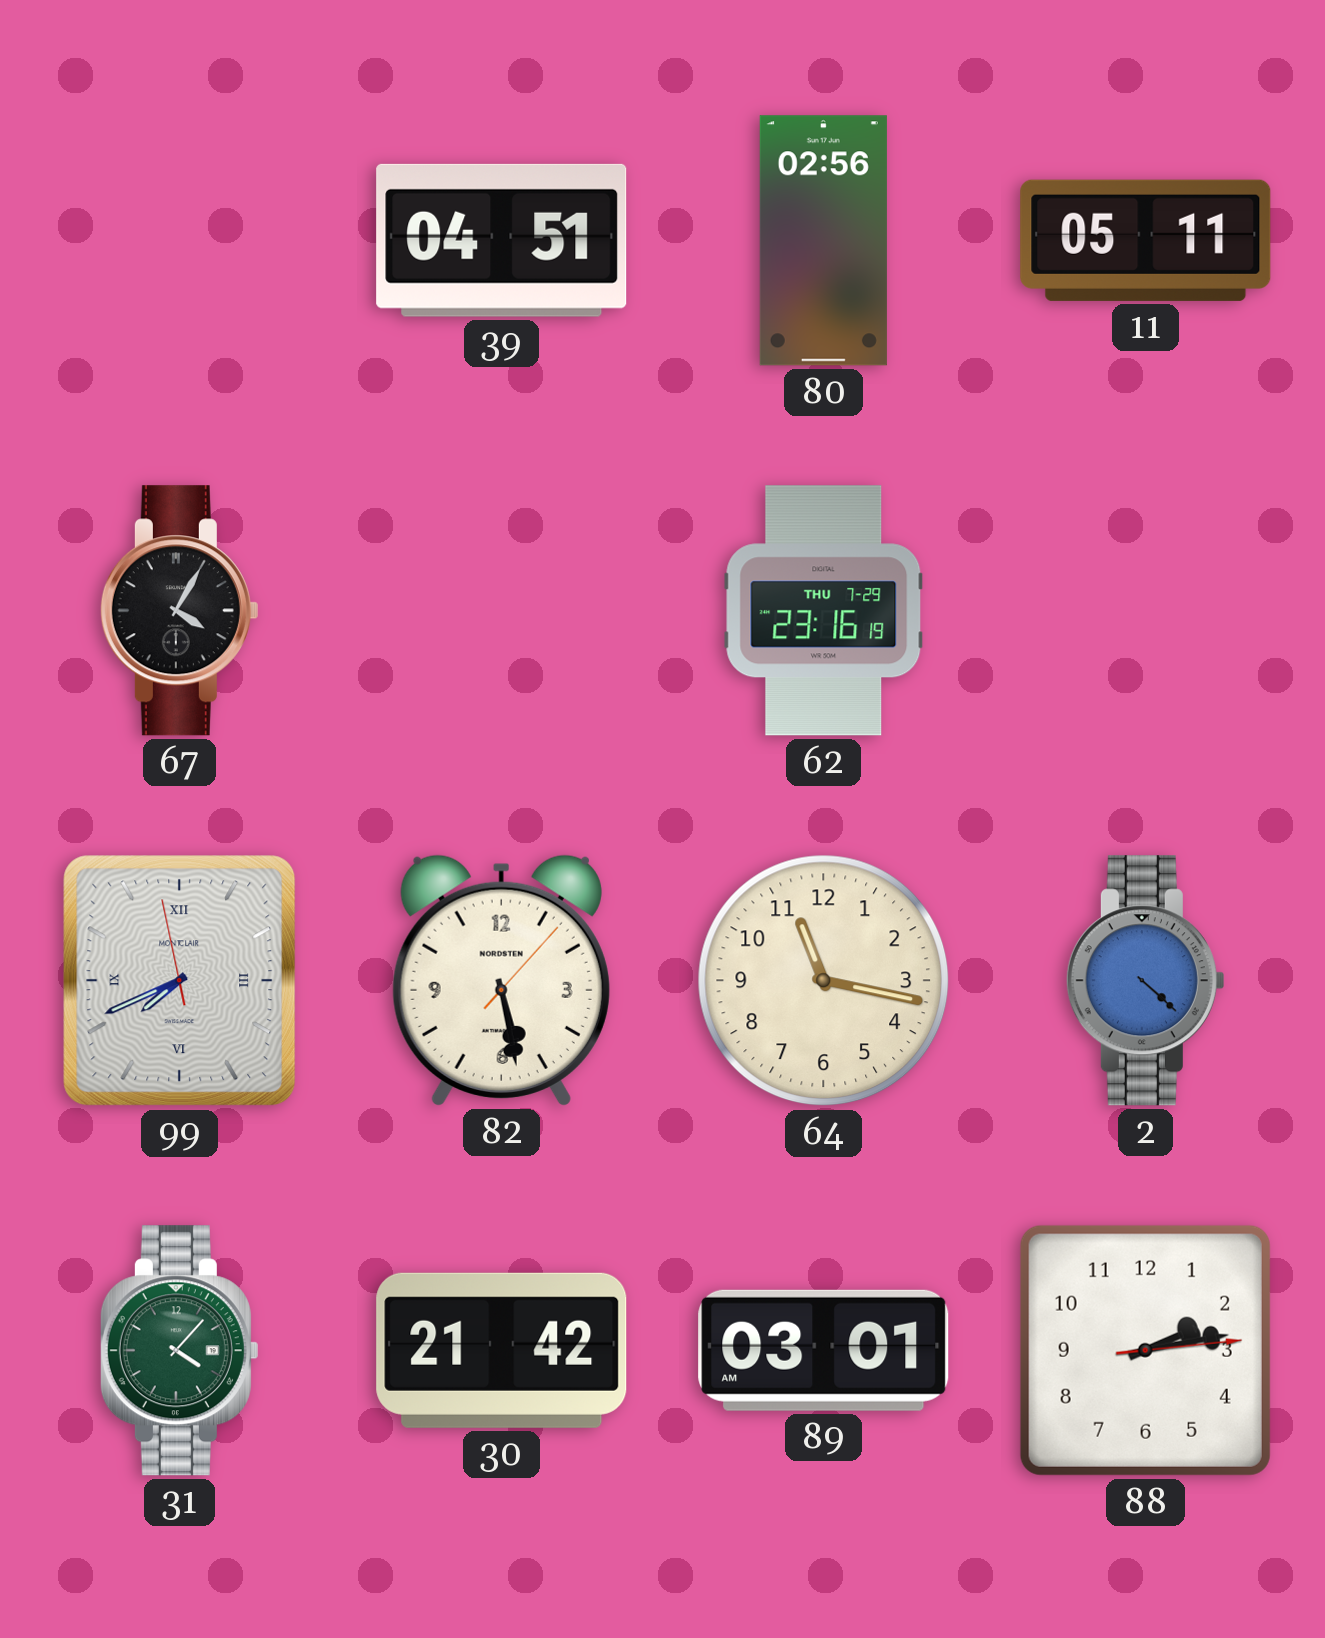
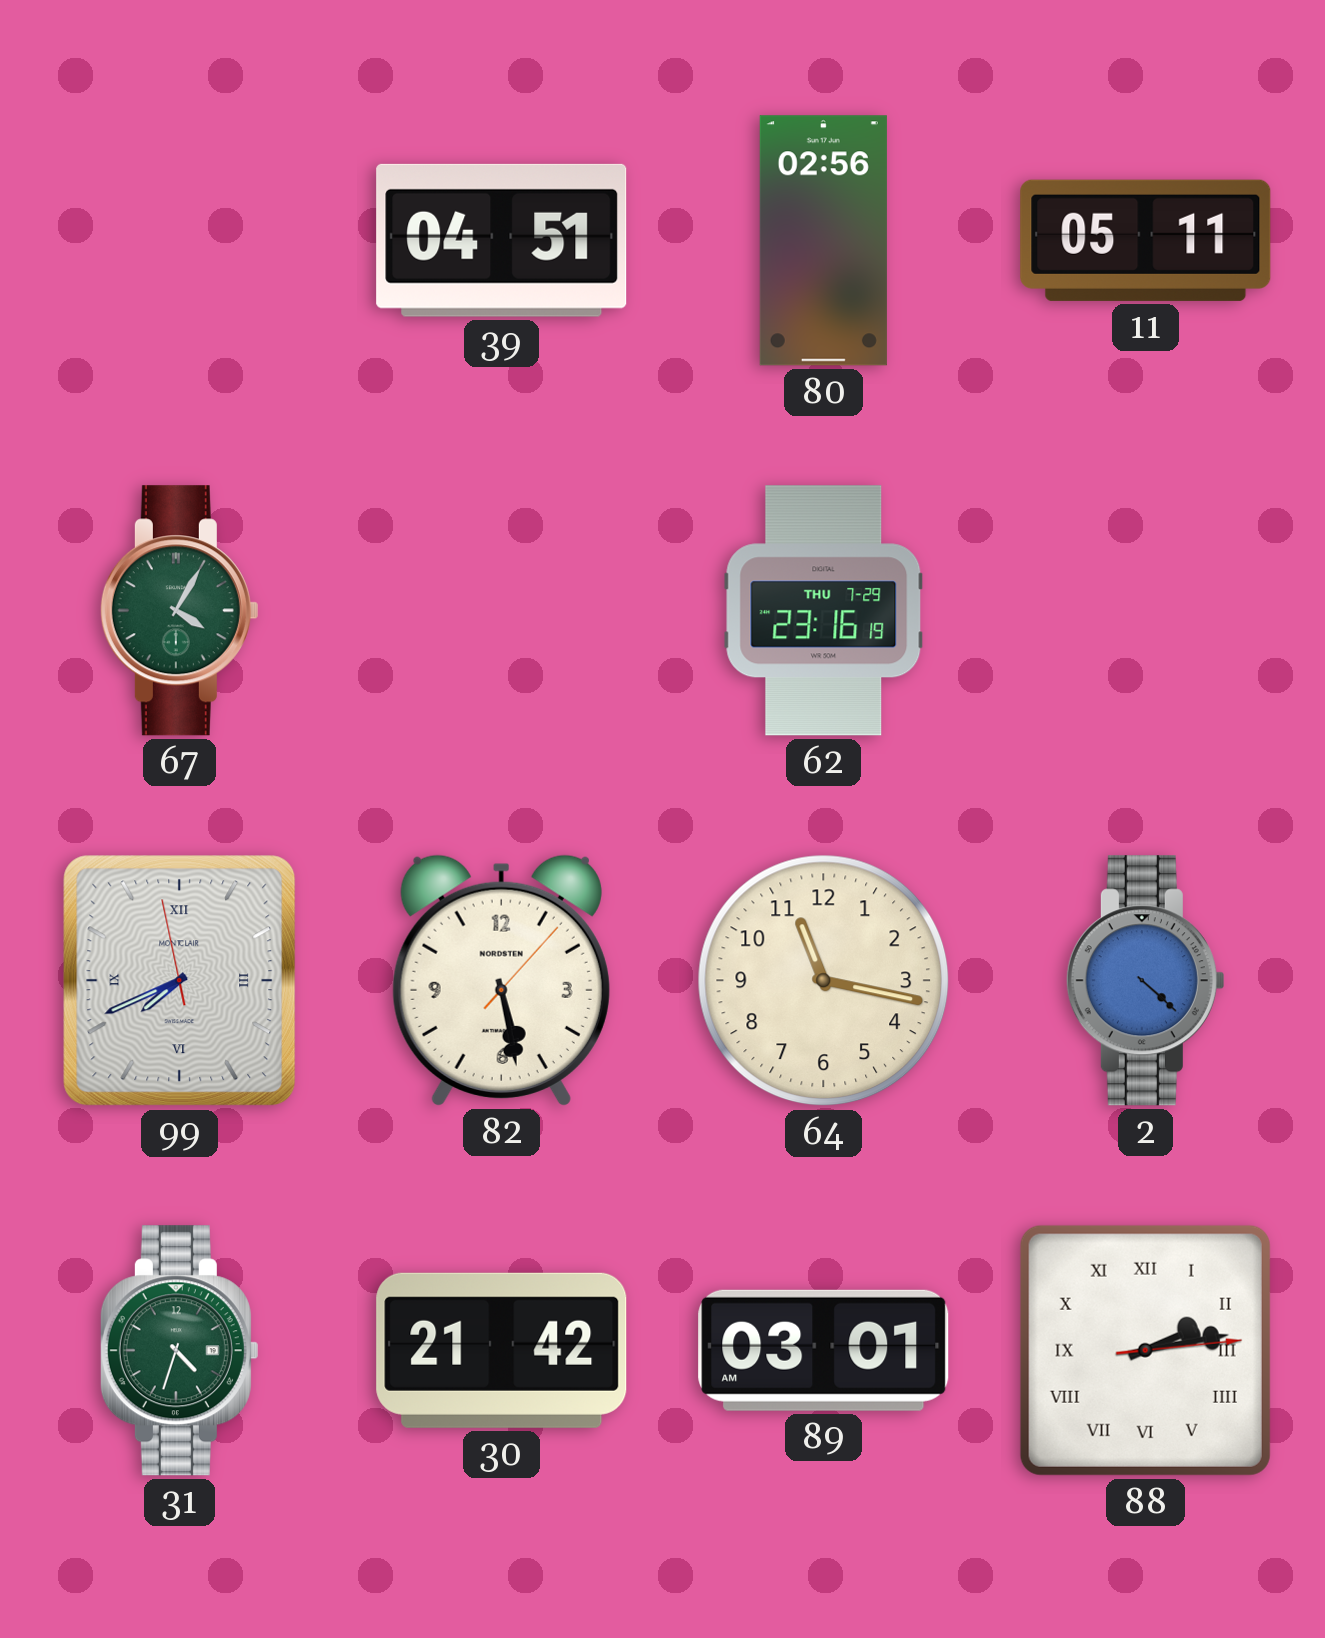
67 dial: black -> green
31: 4:07 -> 4:33
88 numerals: Arabic -> Roman
